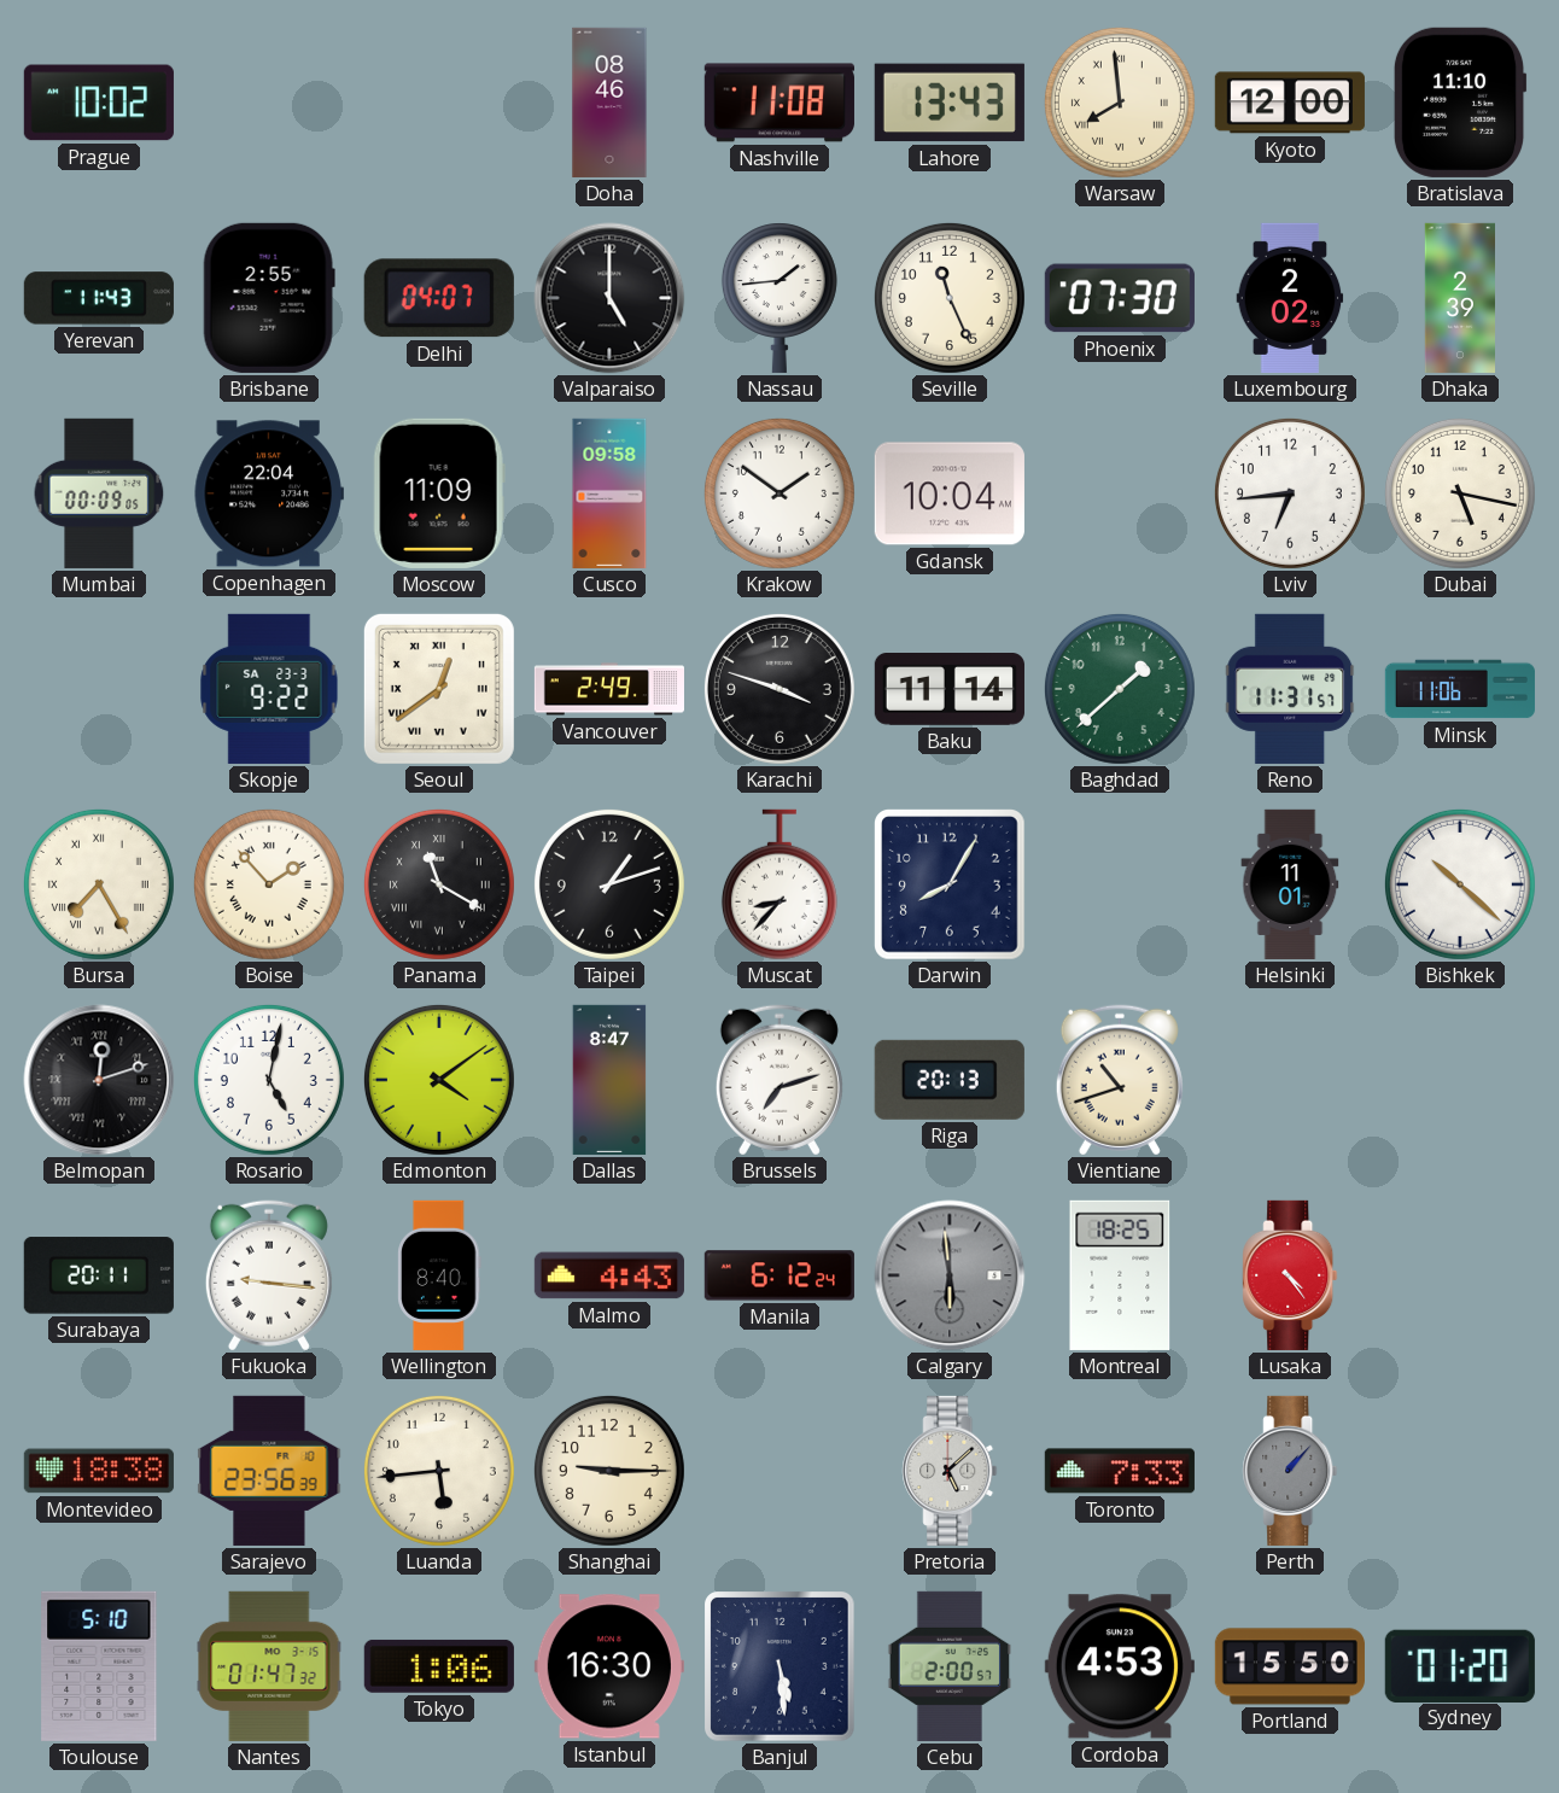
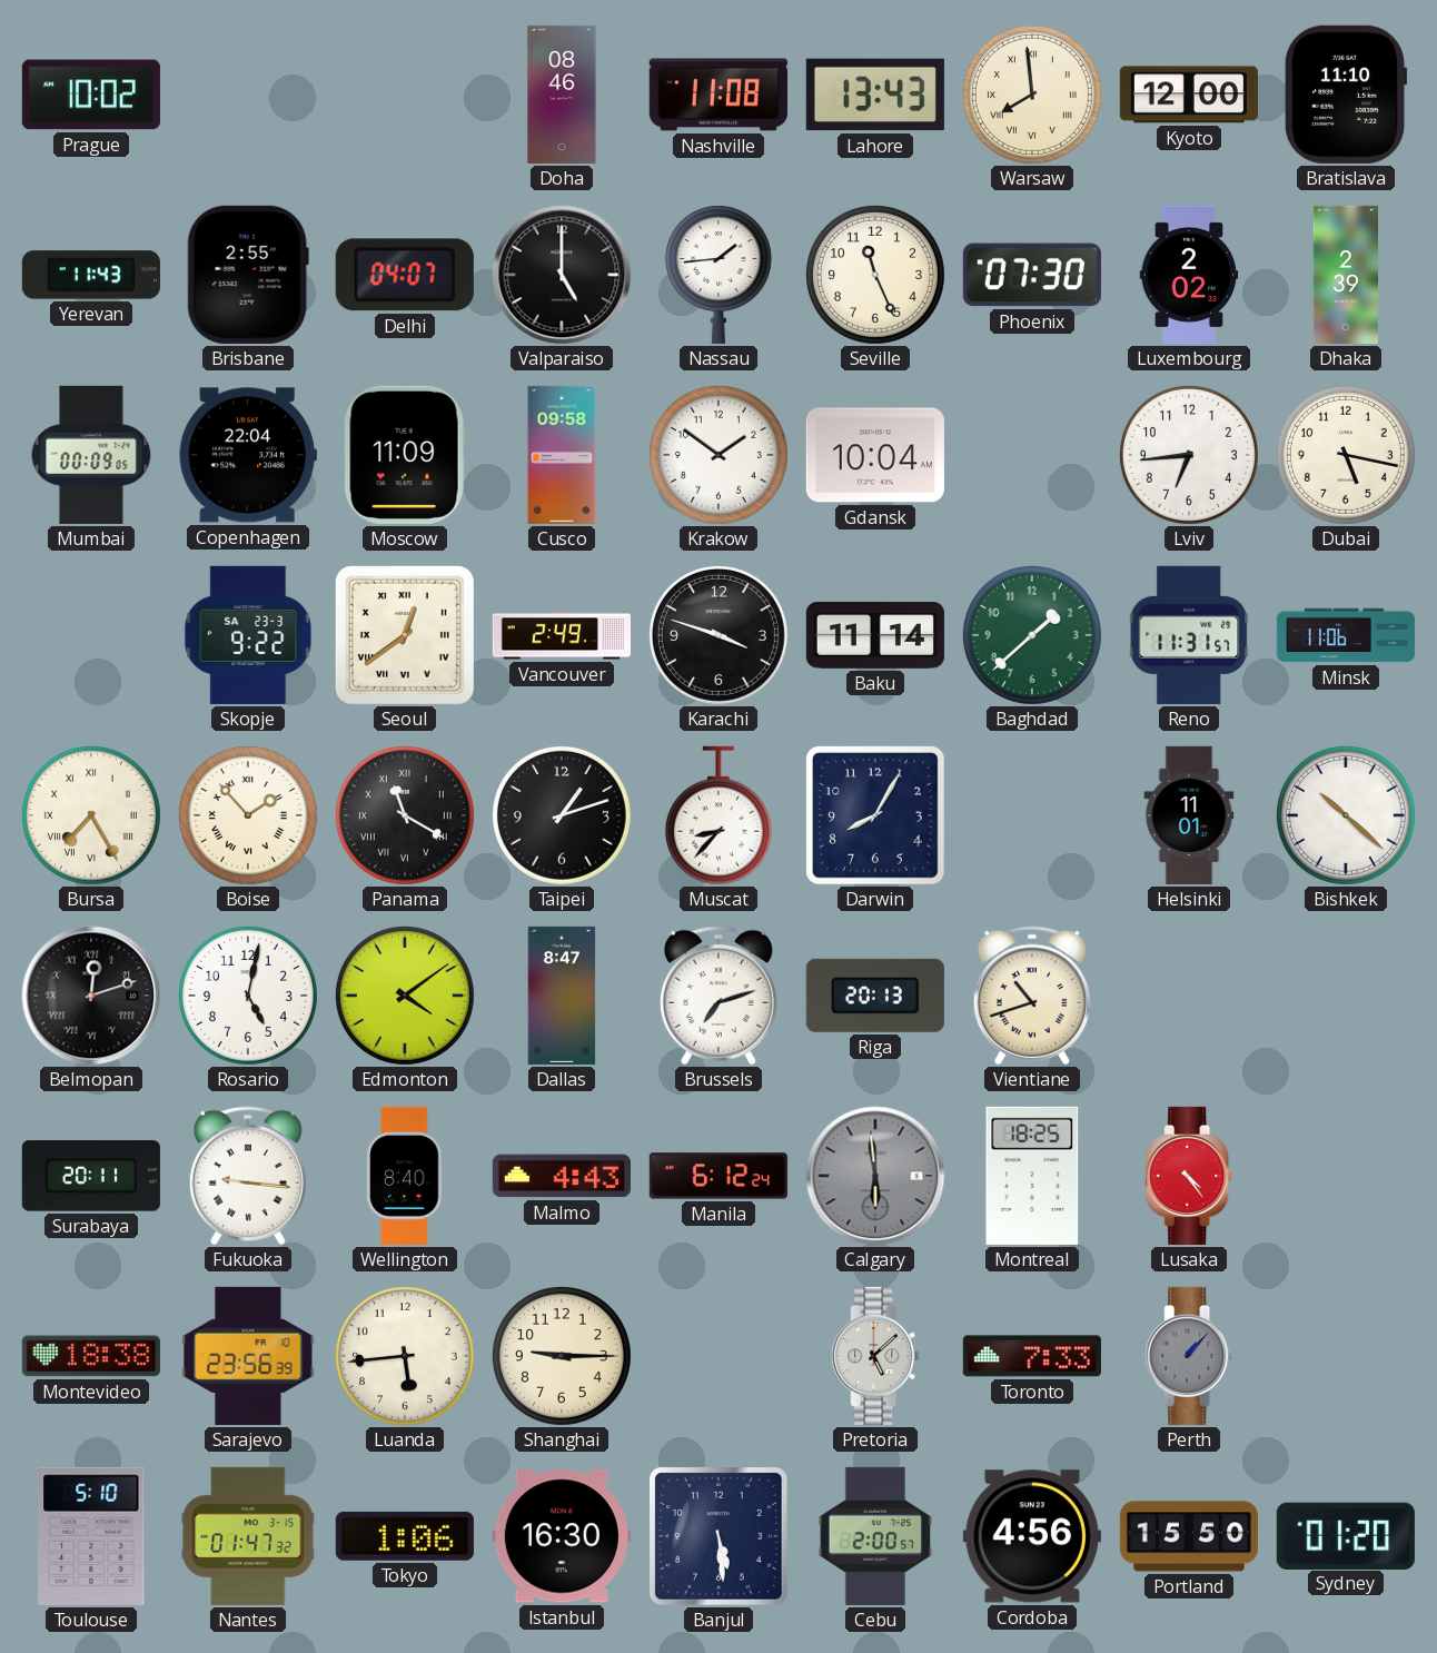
Cordoba: 4:53 -> 4:56
